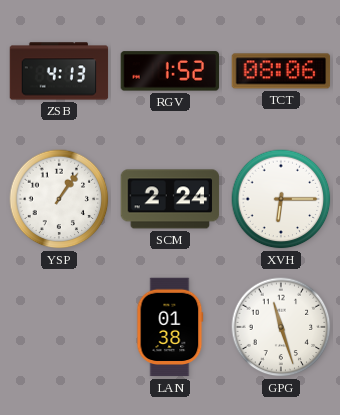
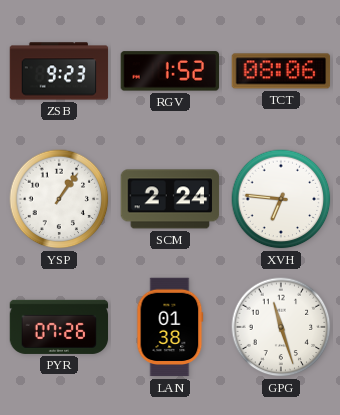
ZSB: 4:13 -> 9:23
XVH: 6:15 -> 6:46
PYR: none -> 07:26
